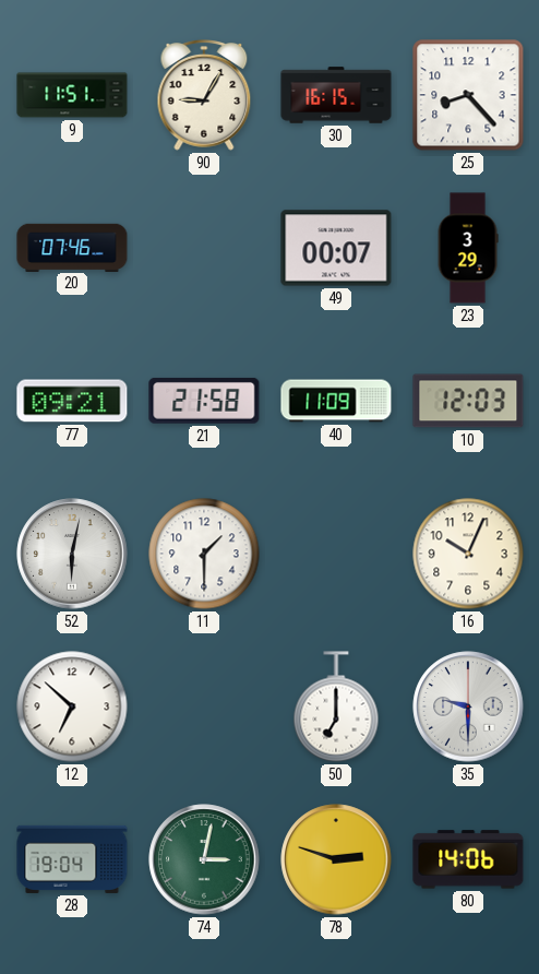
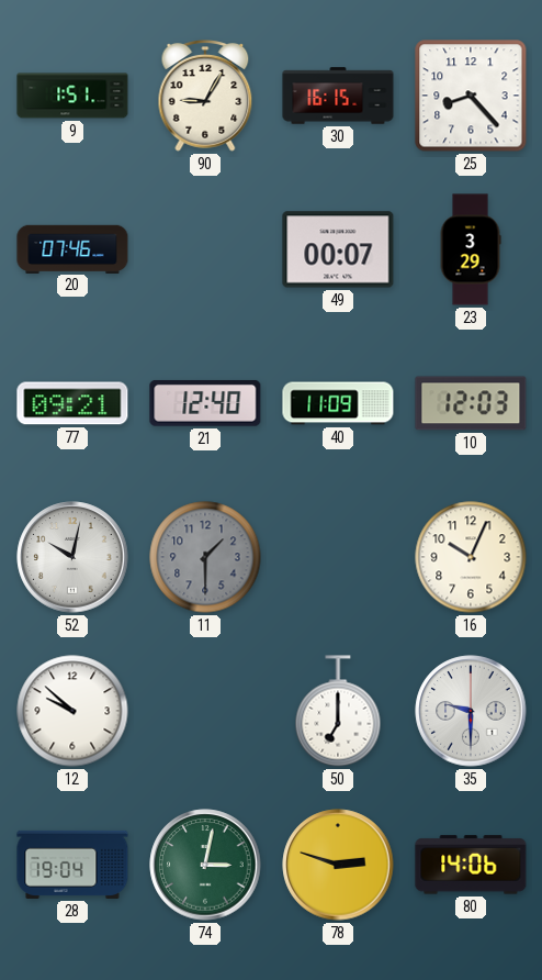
9: 11:51 -> 1:51
21: 21:58 -> 12:40
52: 6:02 -> 10:02
11 dial: white -> grey
12: 6:52 -> 9:52
